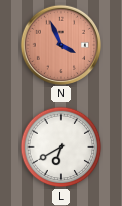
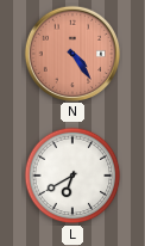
N: 3:56 -> 4:24
